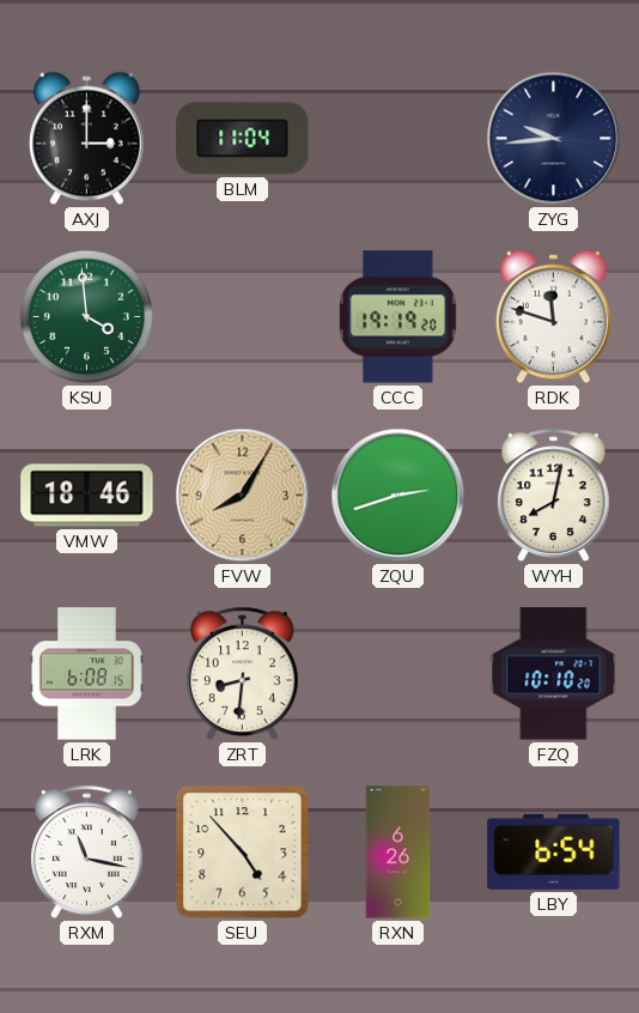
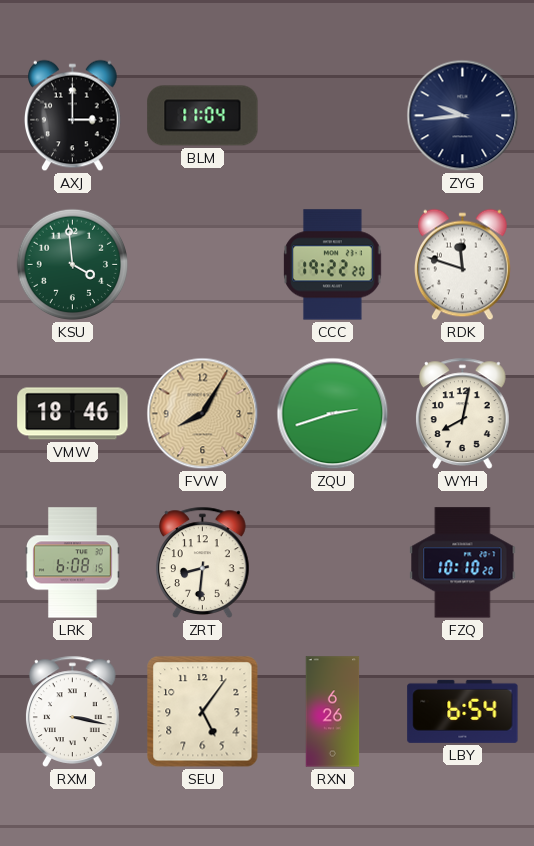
CCC: 19:19 -> 19:22
RXM: 11:17 -> 3:17
SEU: 4:53 -> 5:06
